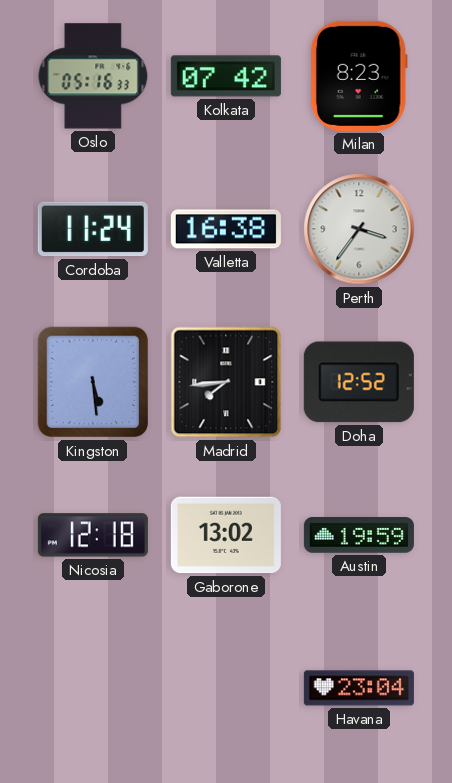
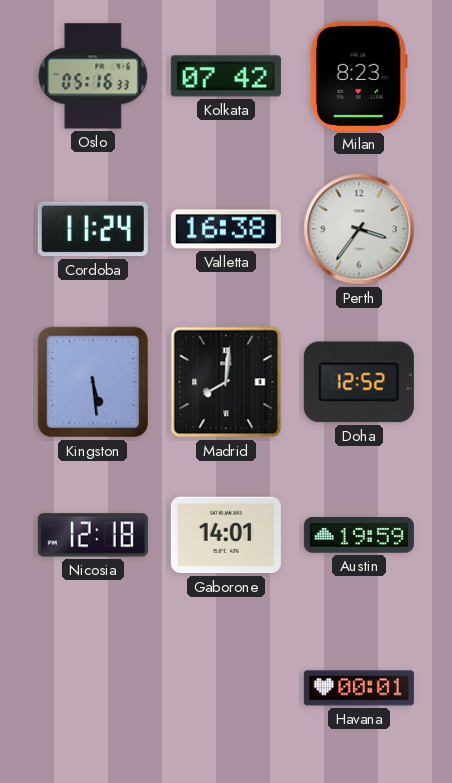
Madrid: 7:44 -> 8:01
Gaborone: 13:02 -> 14:01
Havana: 23:04 -> 00:01
